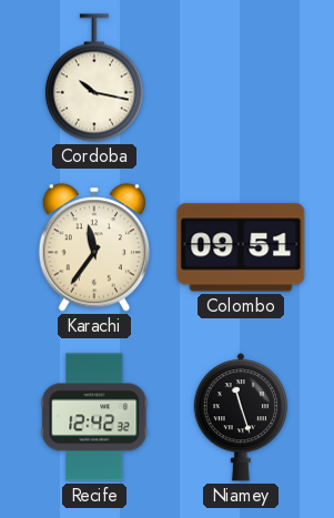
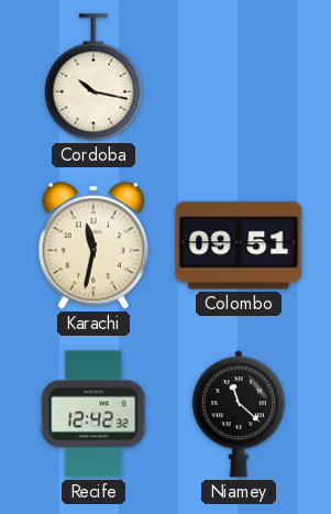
Karachi: 11:36 -> 11:32
Niamey: 11:27 -> 11:22
